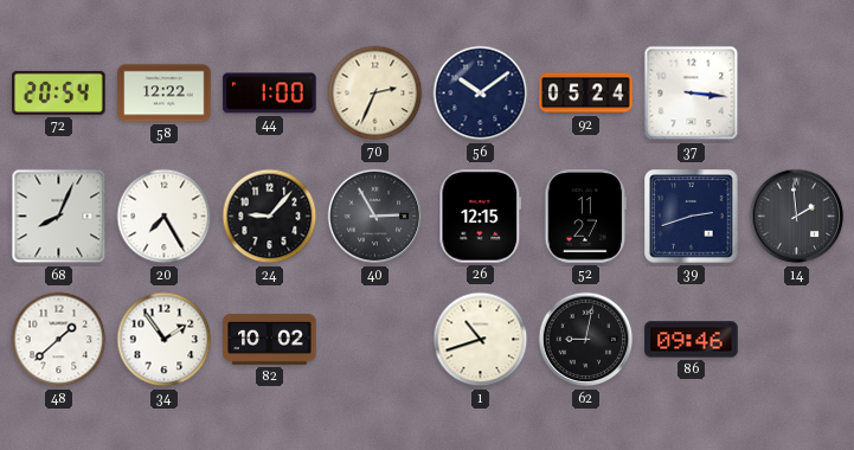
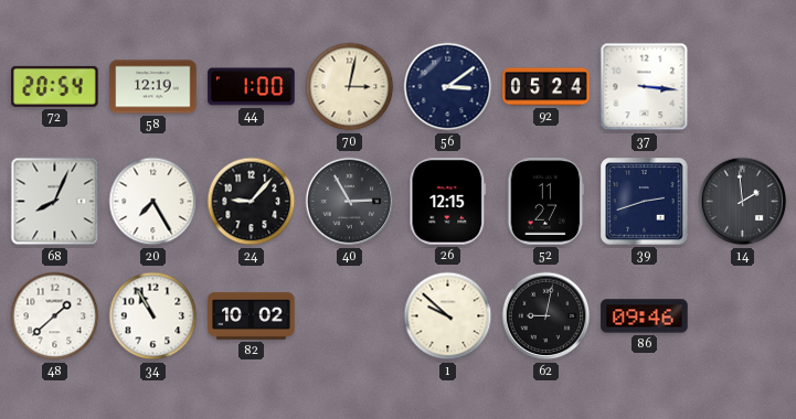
58: 12:22 -> 12:19
70: 2:34 -> 3:02
56: 10:09 -> 3:09
34: 1:54 -> 10:55
1: 10:42 -> 9:52
